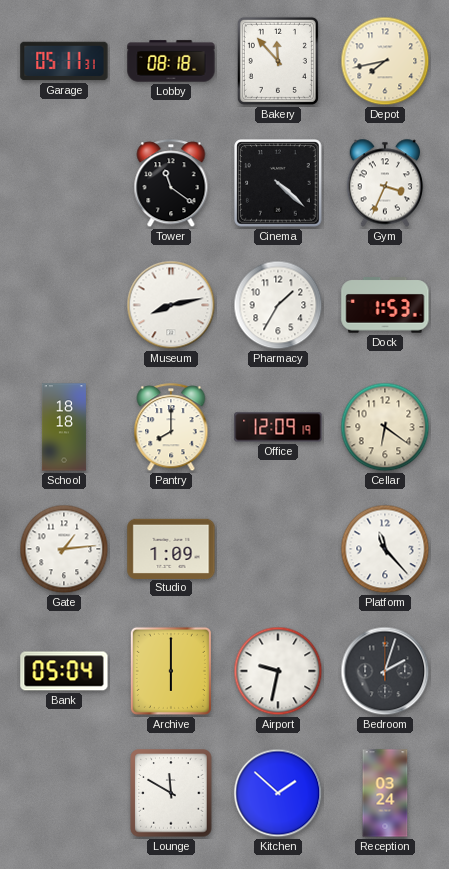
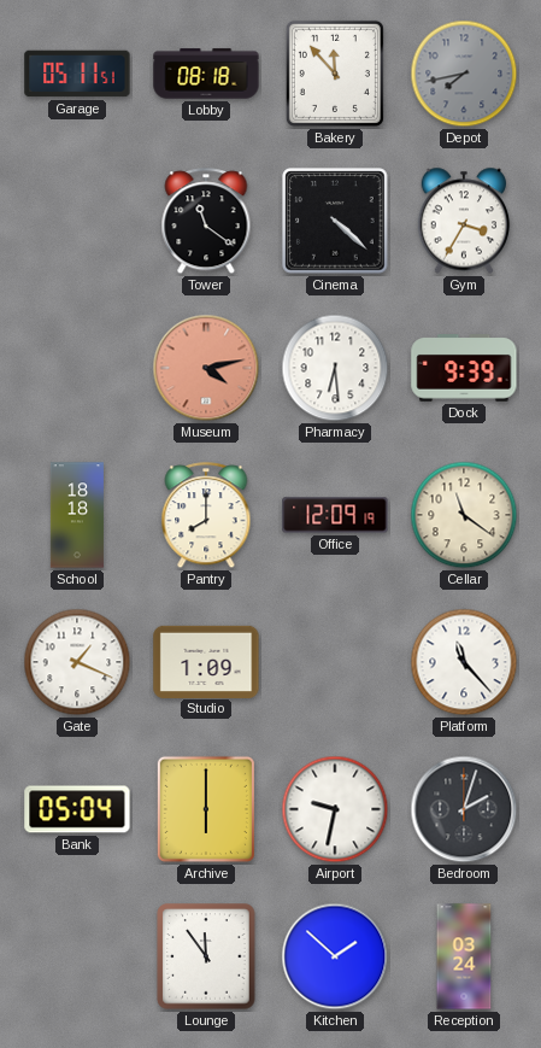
Garage: 05:11:31 -> 05:11:51
Depot dial: cream -> grey
Gym: 3:34 -> 3:35
Museum: 8:13 -> 4:13
Museum dial: white -> salmon
Pharmacy: 1:35 -> 6:29
Dock: 1:53 -> 9:39
Cellar: 6:21 -> 11:21
Gate: 1:14 -> 1:19
Lounge: 11:50 -> 11:54
